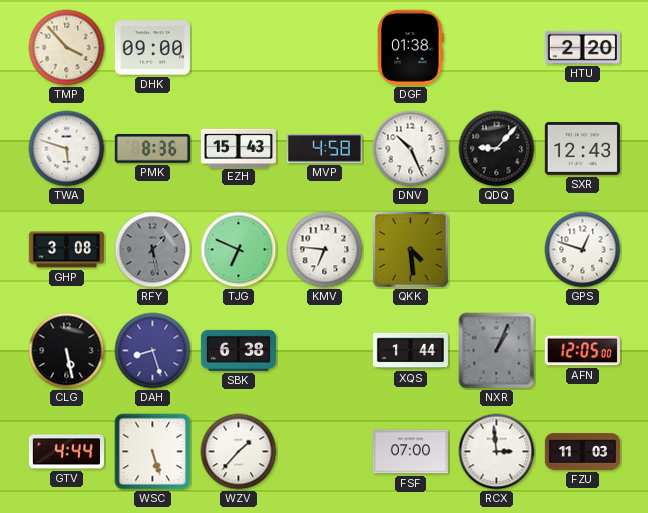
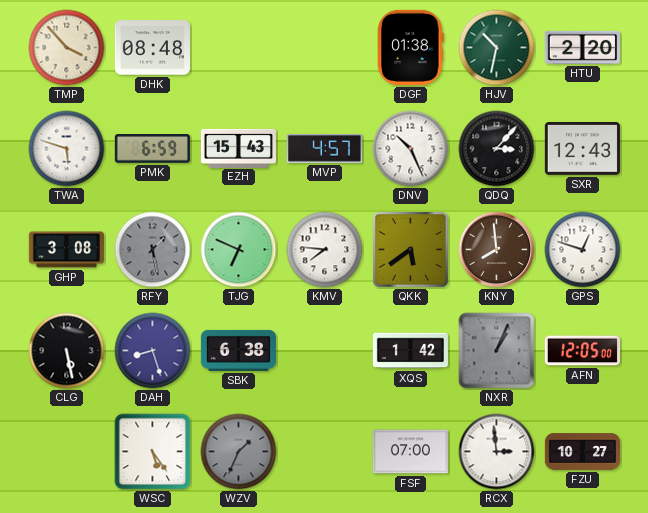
DHK: 09:00 -> 08:48
HJV: none -> 10:32
PMK: 8:36 -> 6:59
MVP: 4:58 -> 4:57
QDQ: 9:07 -> 3:07
KMV: 6:46 -> 7:46
QKK: 4:29 -> 5:39
KNY: none -> 7:59
XQS: 1:44 -> 1:42
GTV: 4:44 -> none
WSC: 5:27 -> 5:24
WZV: 1:37 -> 1:34
WZV dial: white -> grey
FZU: 11:03 -> 10:27
